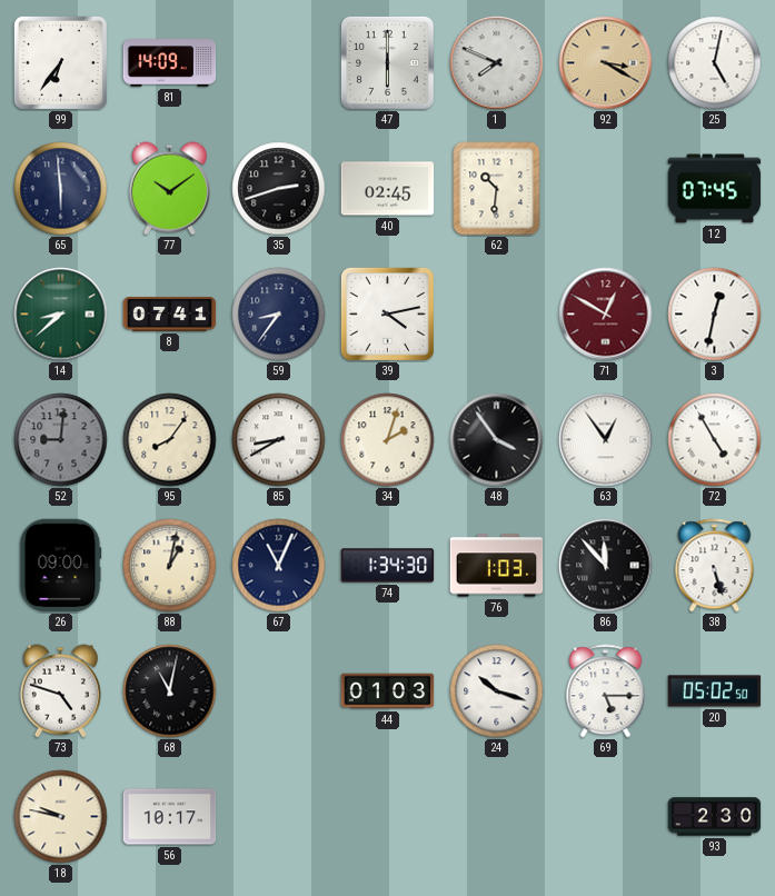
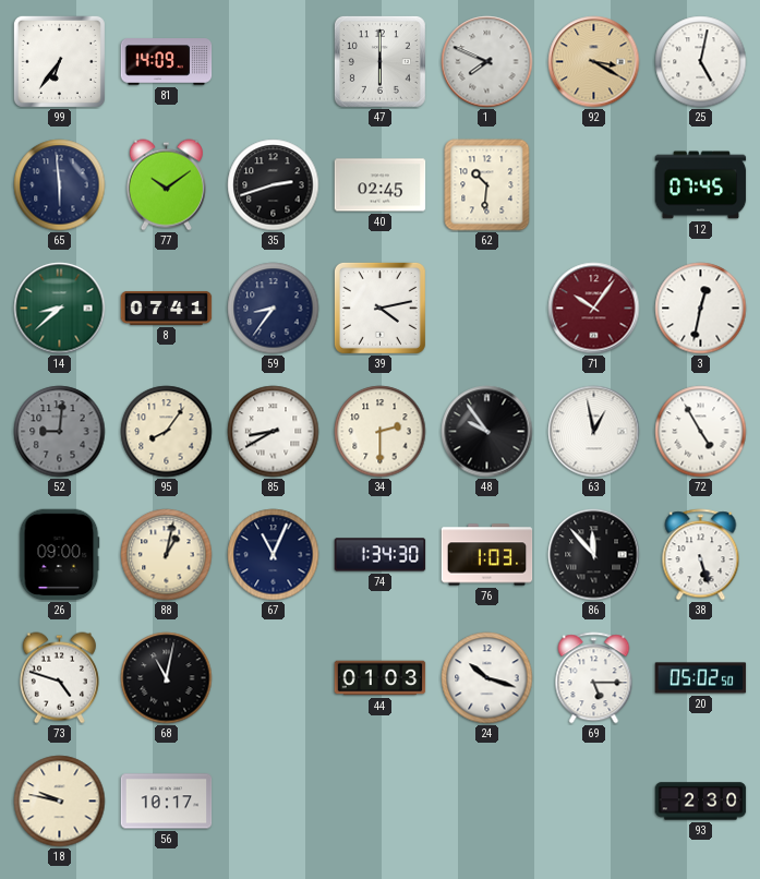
71: 12:50 -> 10:06
34: 2:03 -> 2:30
48: 3:54 -> 9:54
63: 12:54 -> 12:58
